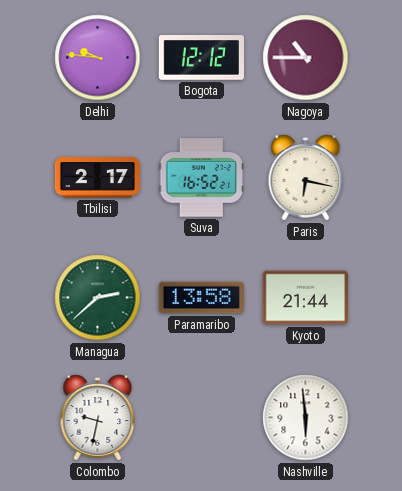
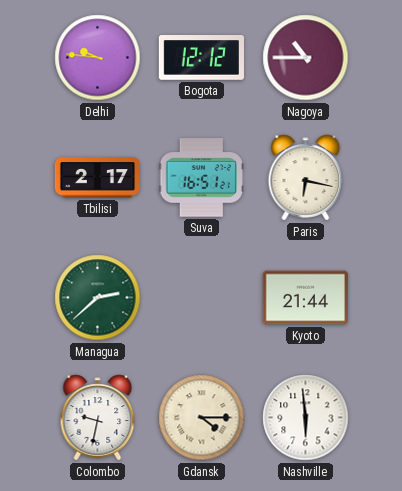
Suva: 16:52 -> 16:51
Paramaribo: 13:58 -> none
Gdansk: none -> 4:15
